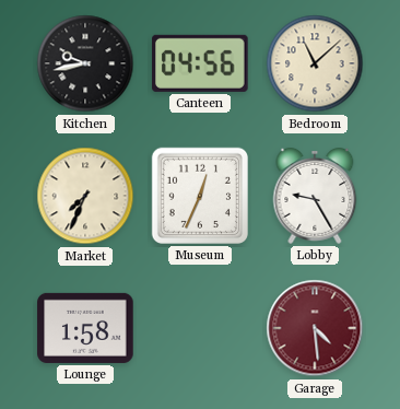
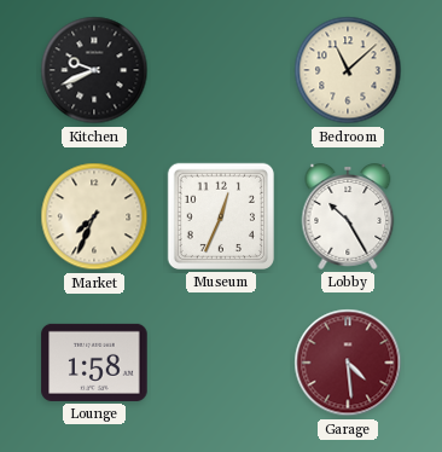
Kitchen: 9:43 -> 9:41
Canteen: 04:56 -> none
Lobby: 9:25 -> 10:25
